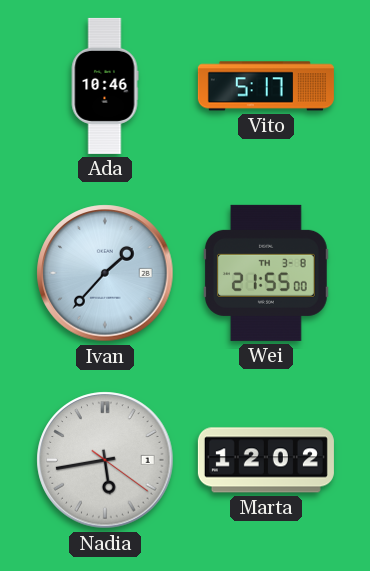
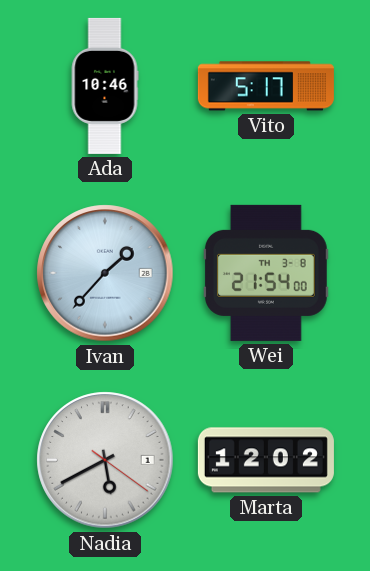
Wei: 21:55 -> 21:54
Nadia: 5:43 -> 5:40
